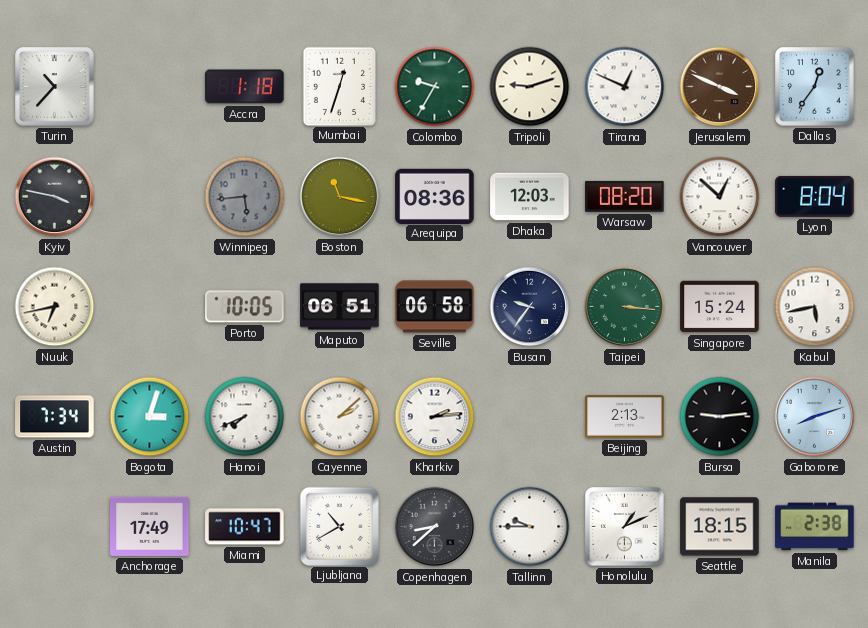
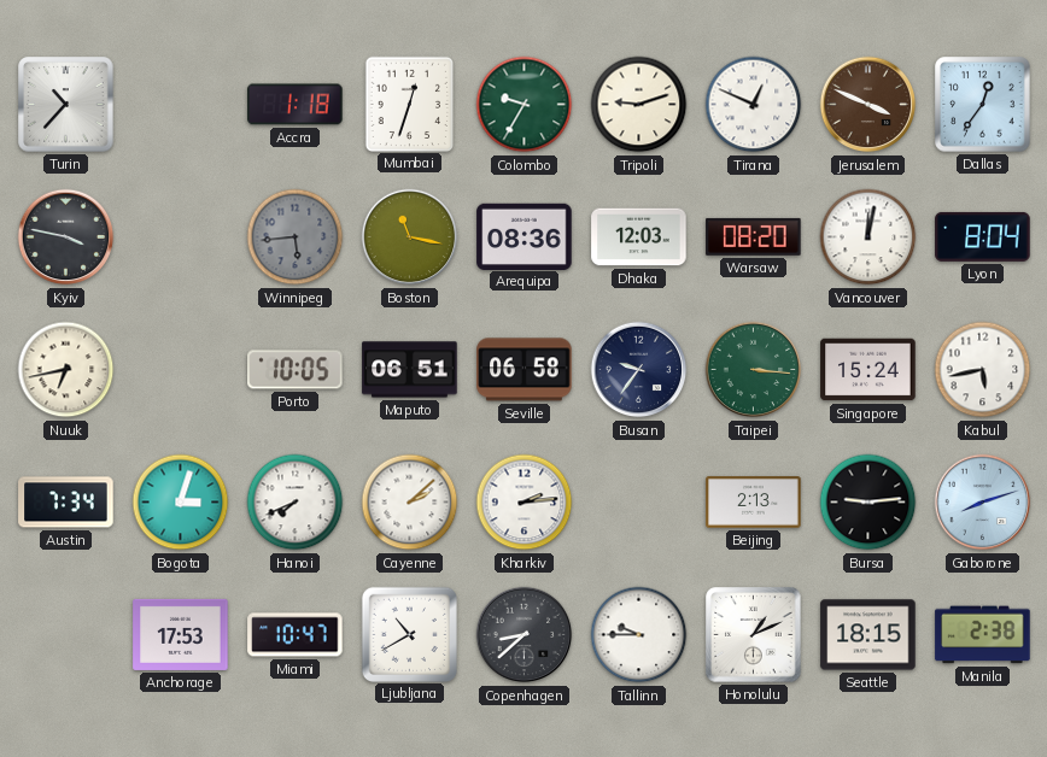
Vancouver: 12:52 -> 12:02
Anchorage: 17:49 -> 17:53
